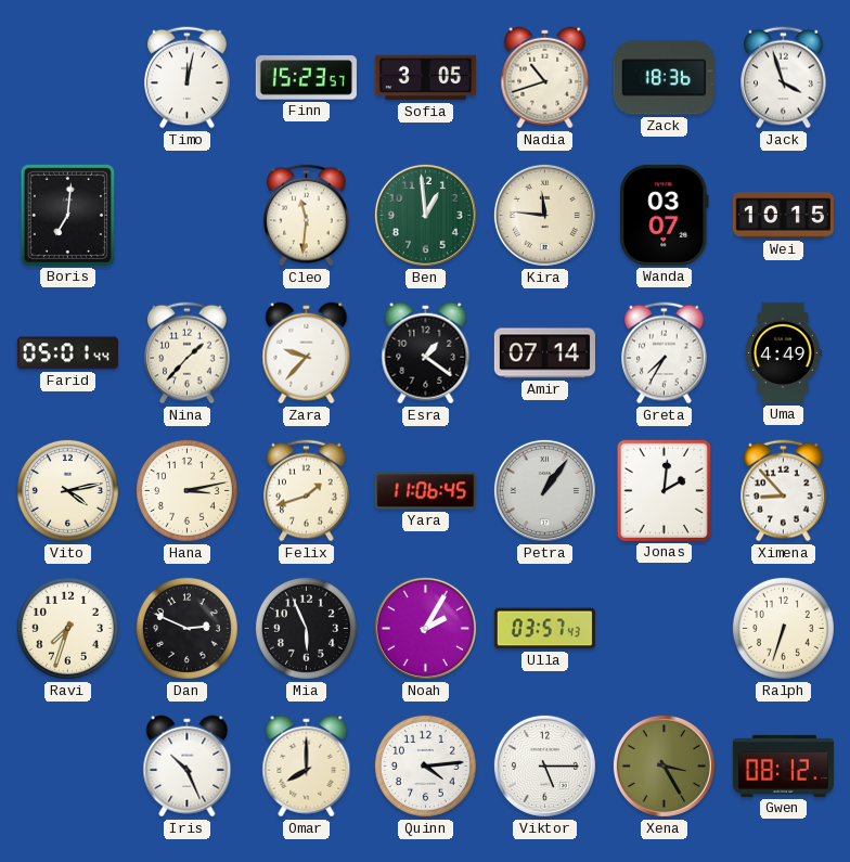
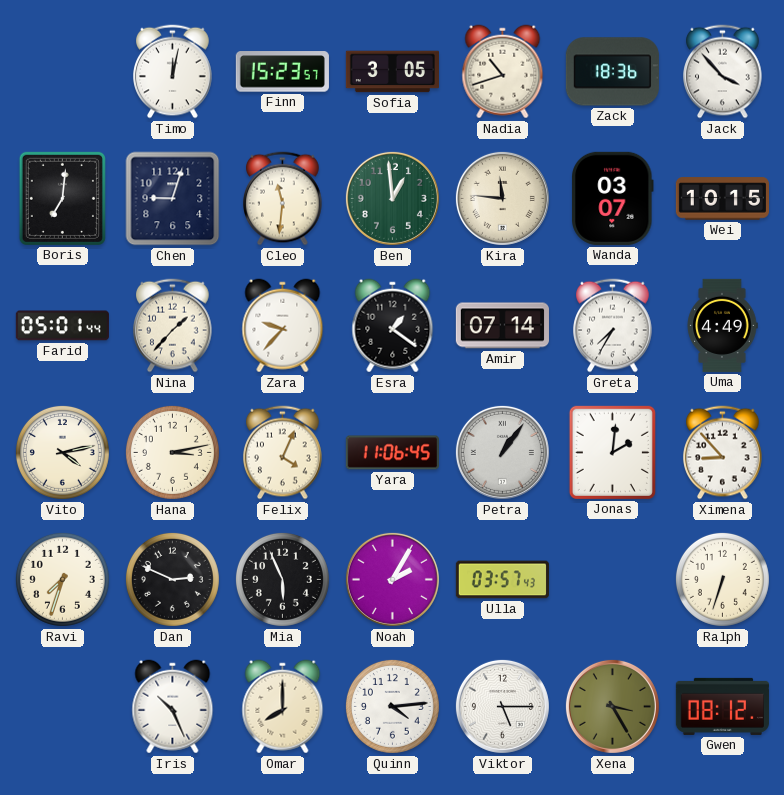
Jack: 3:57 -> 3:53
Chen: none -> 9:03
Felix: 1:42 -> 4:04
